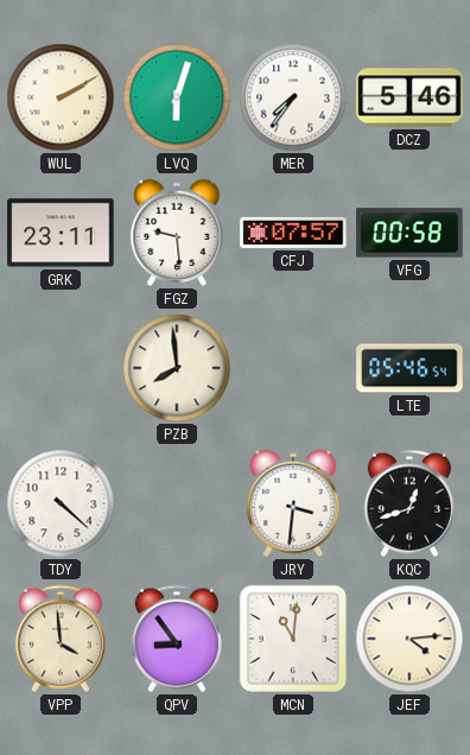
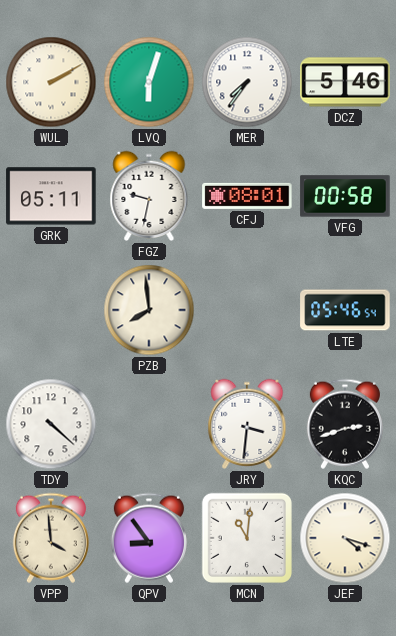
GRK: 23:11 -> 05:11
FGZ: 9:29 -> 9:32
CFJ: 07:57 -> 08:01
KQC: 12:42 -> 2:42
JEF: 4:14 -> 4:18
